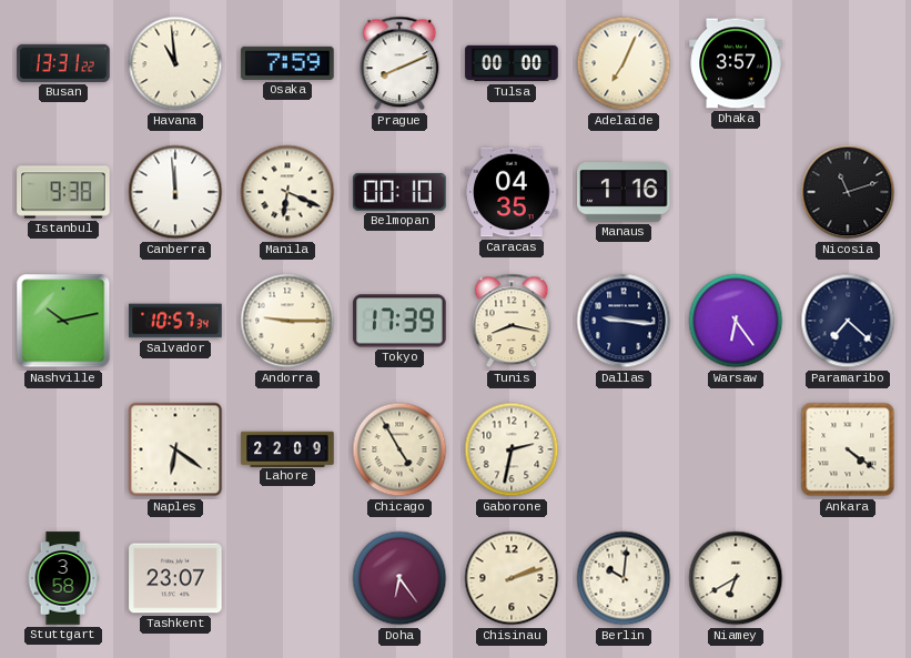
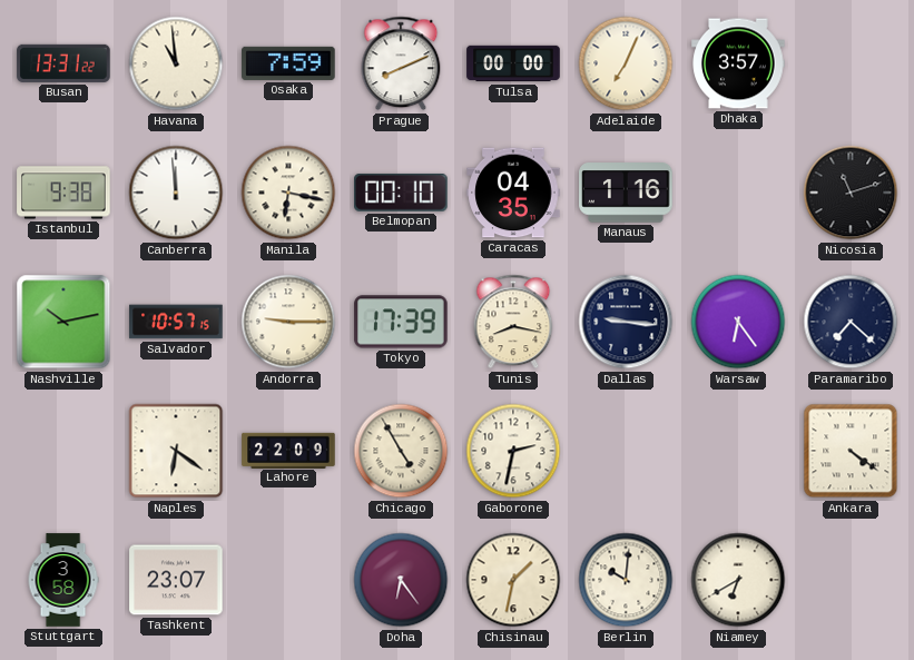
Manila: 6:19 -> 6:17
Salvador: 10:57:34 -> 10:57:15
Chisinau: 2:12 -> 1:32
